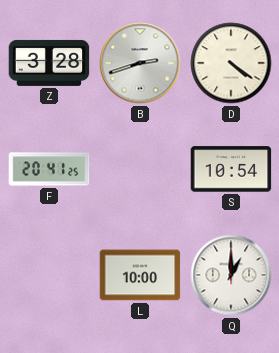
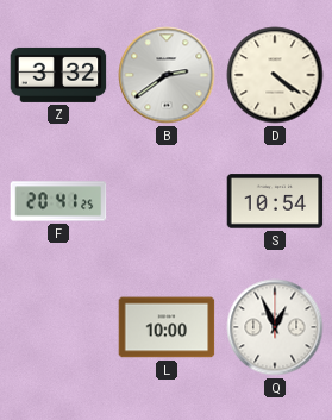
Z: 3:28 -> 3:32
B: 2:42 -> 2:39
Q: 1:00 -> 12:56
